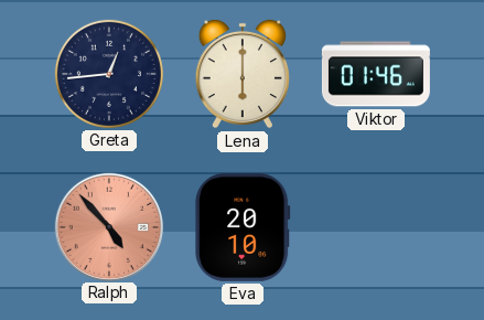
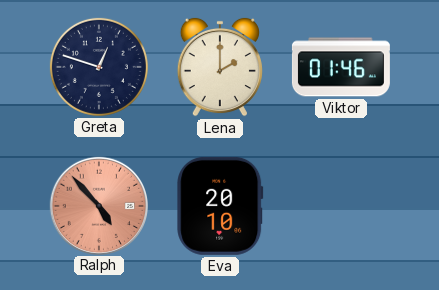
Greta: 12:44 -> 12:48
Lena: 6:00 -> 2:00
